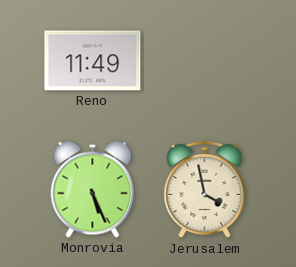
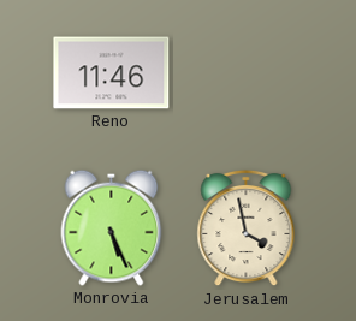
Reno: 11:49 -> 11:46
